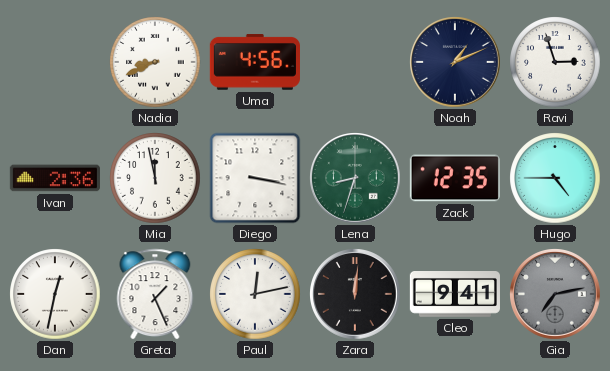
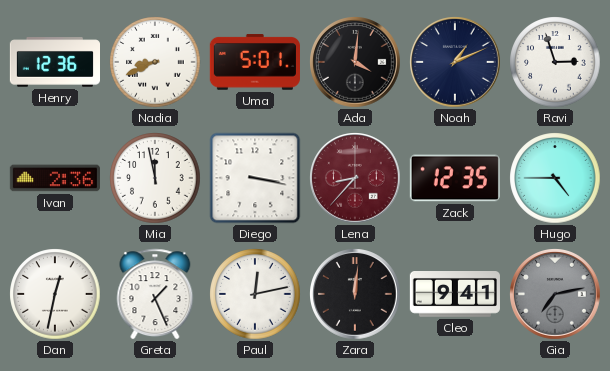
Henry: none -> 12:36
Uma: 4:56 -> 5:01
Ada: none -> 4:01
Lena: 8:33 -> 8:37
Lena dial: green -> burgundy
